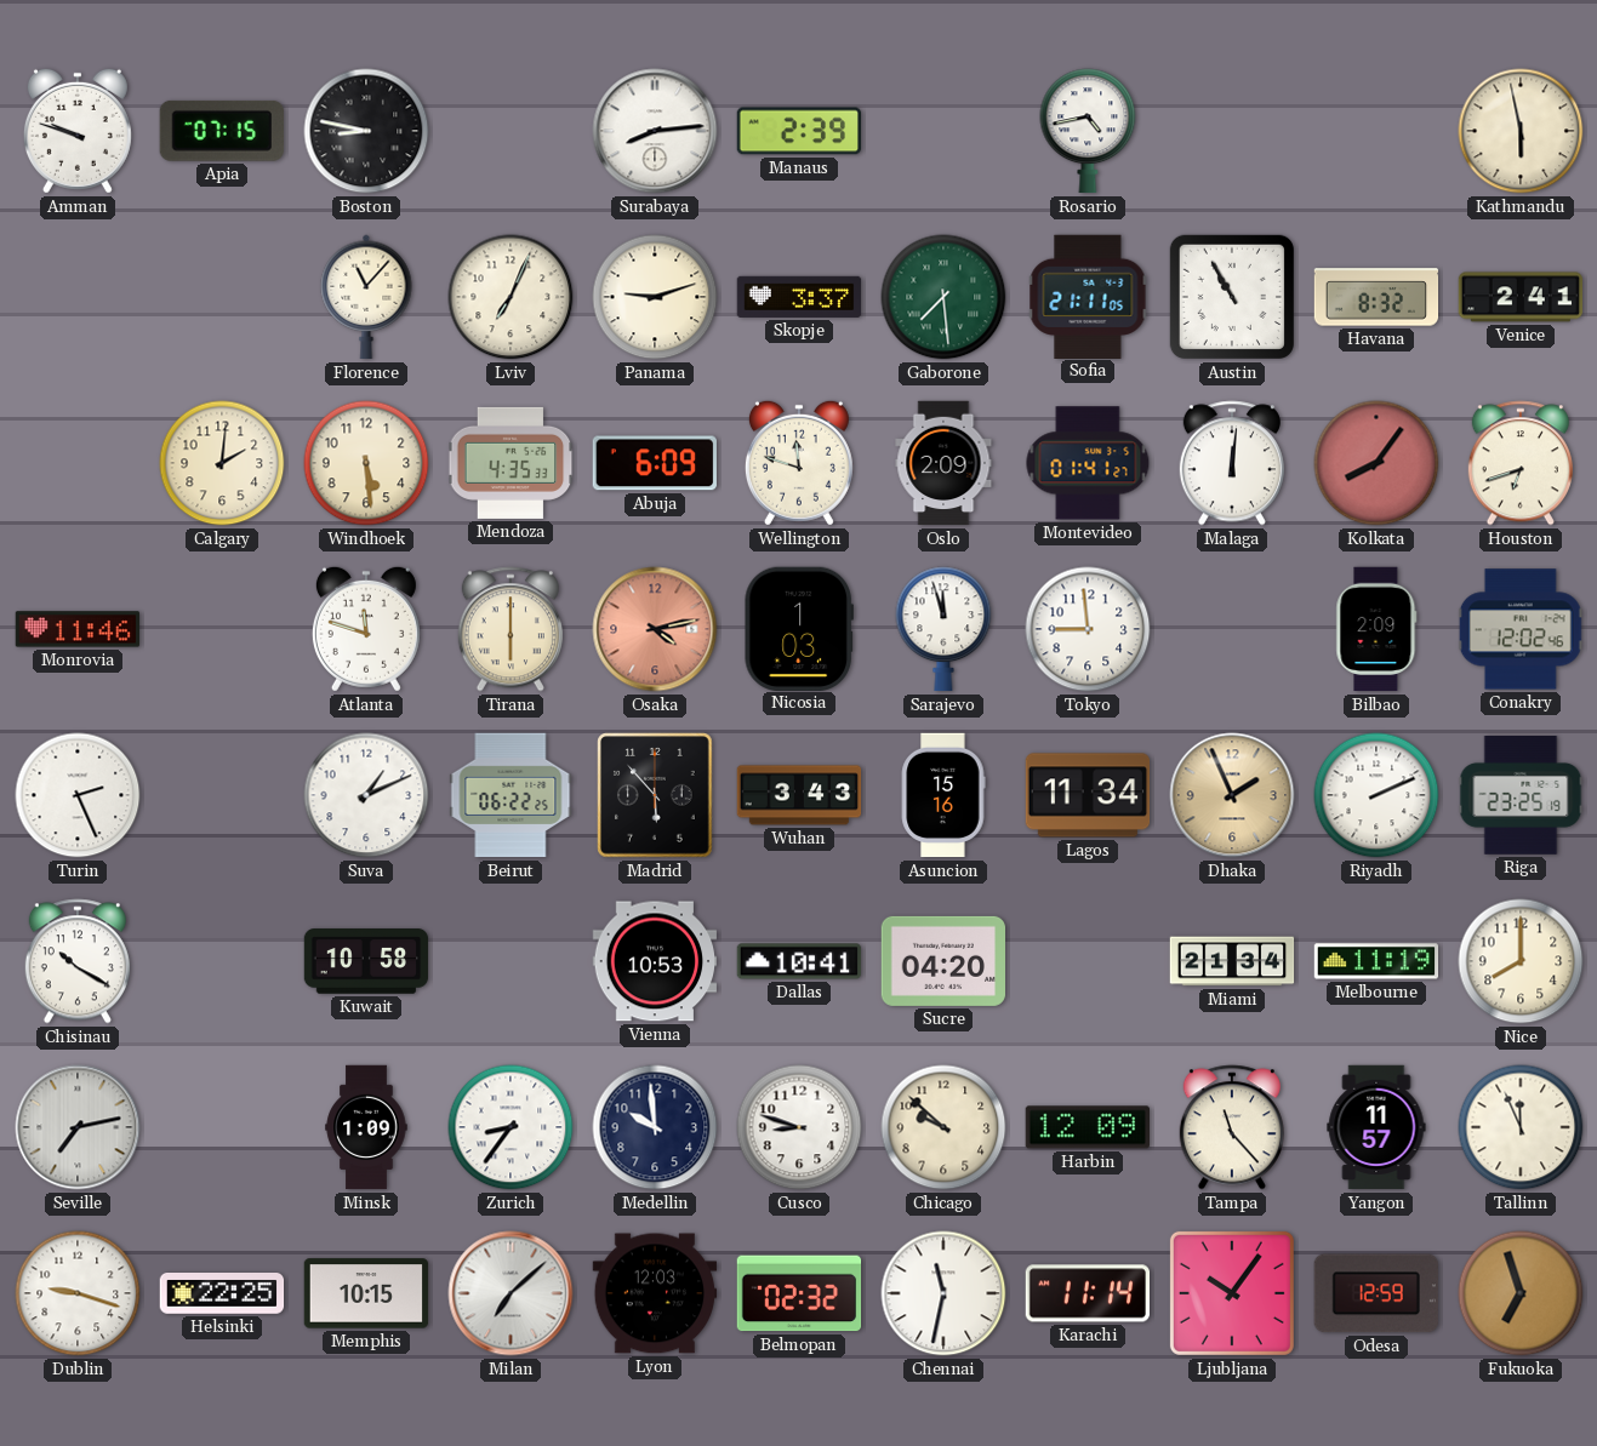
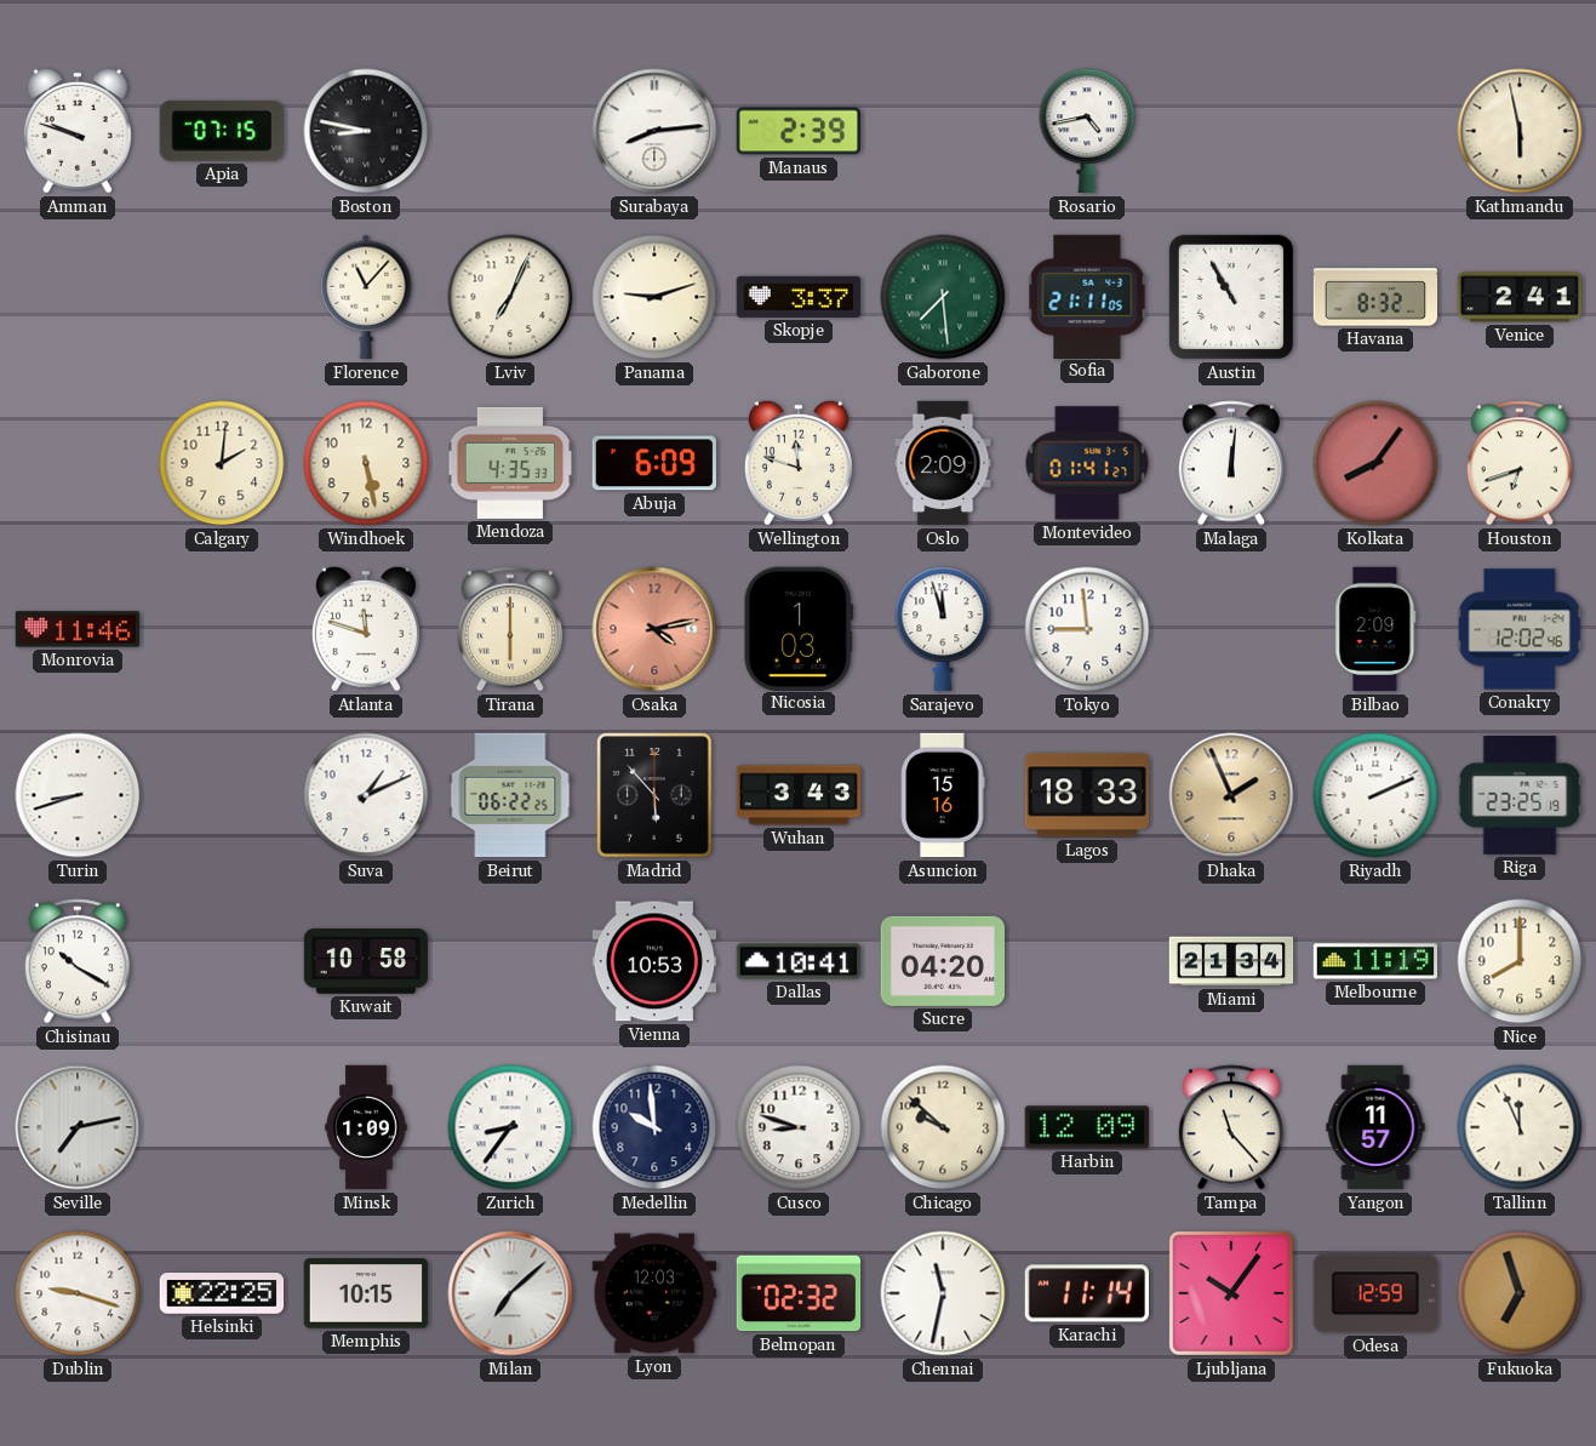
Windhoek: 5:29 -> 5:28
Turin: 2:26 -> 8:42
Lagos: 11:34 -> 18:33
